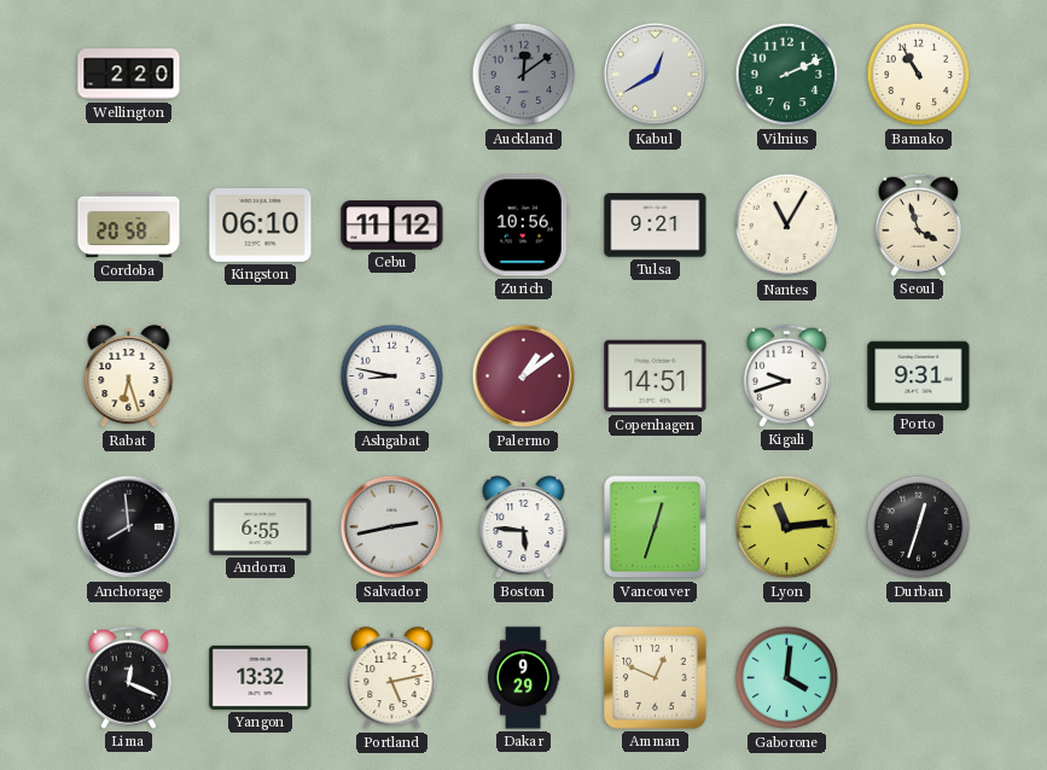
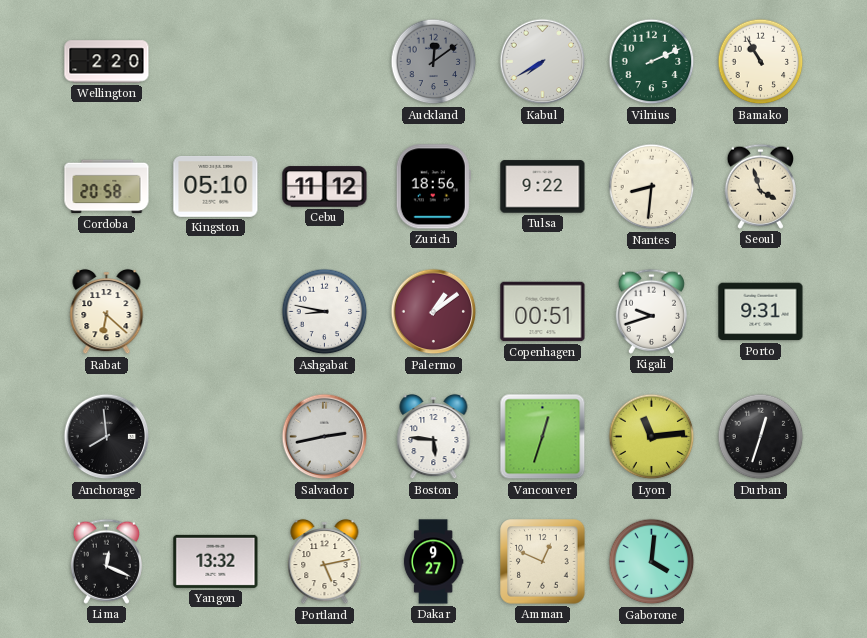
Kabul: 12:40 -> 7:40
Kingston: 06:10 -> 05:10
Zurich: 10:56 -> 18:56
Tulsa: 9:21 -> 9:22
Nantes: 11:05 -> 8:31
Rabat: 6:27 -> 6:22
Copenhagen: 14:51 -> 00:51
Andorra: 6:55 -> none
Dakar: 9:29 -> 9:27
